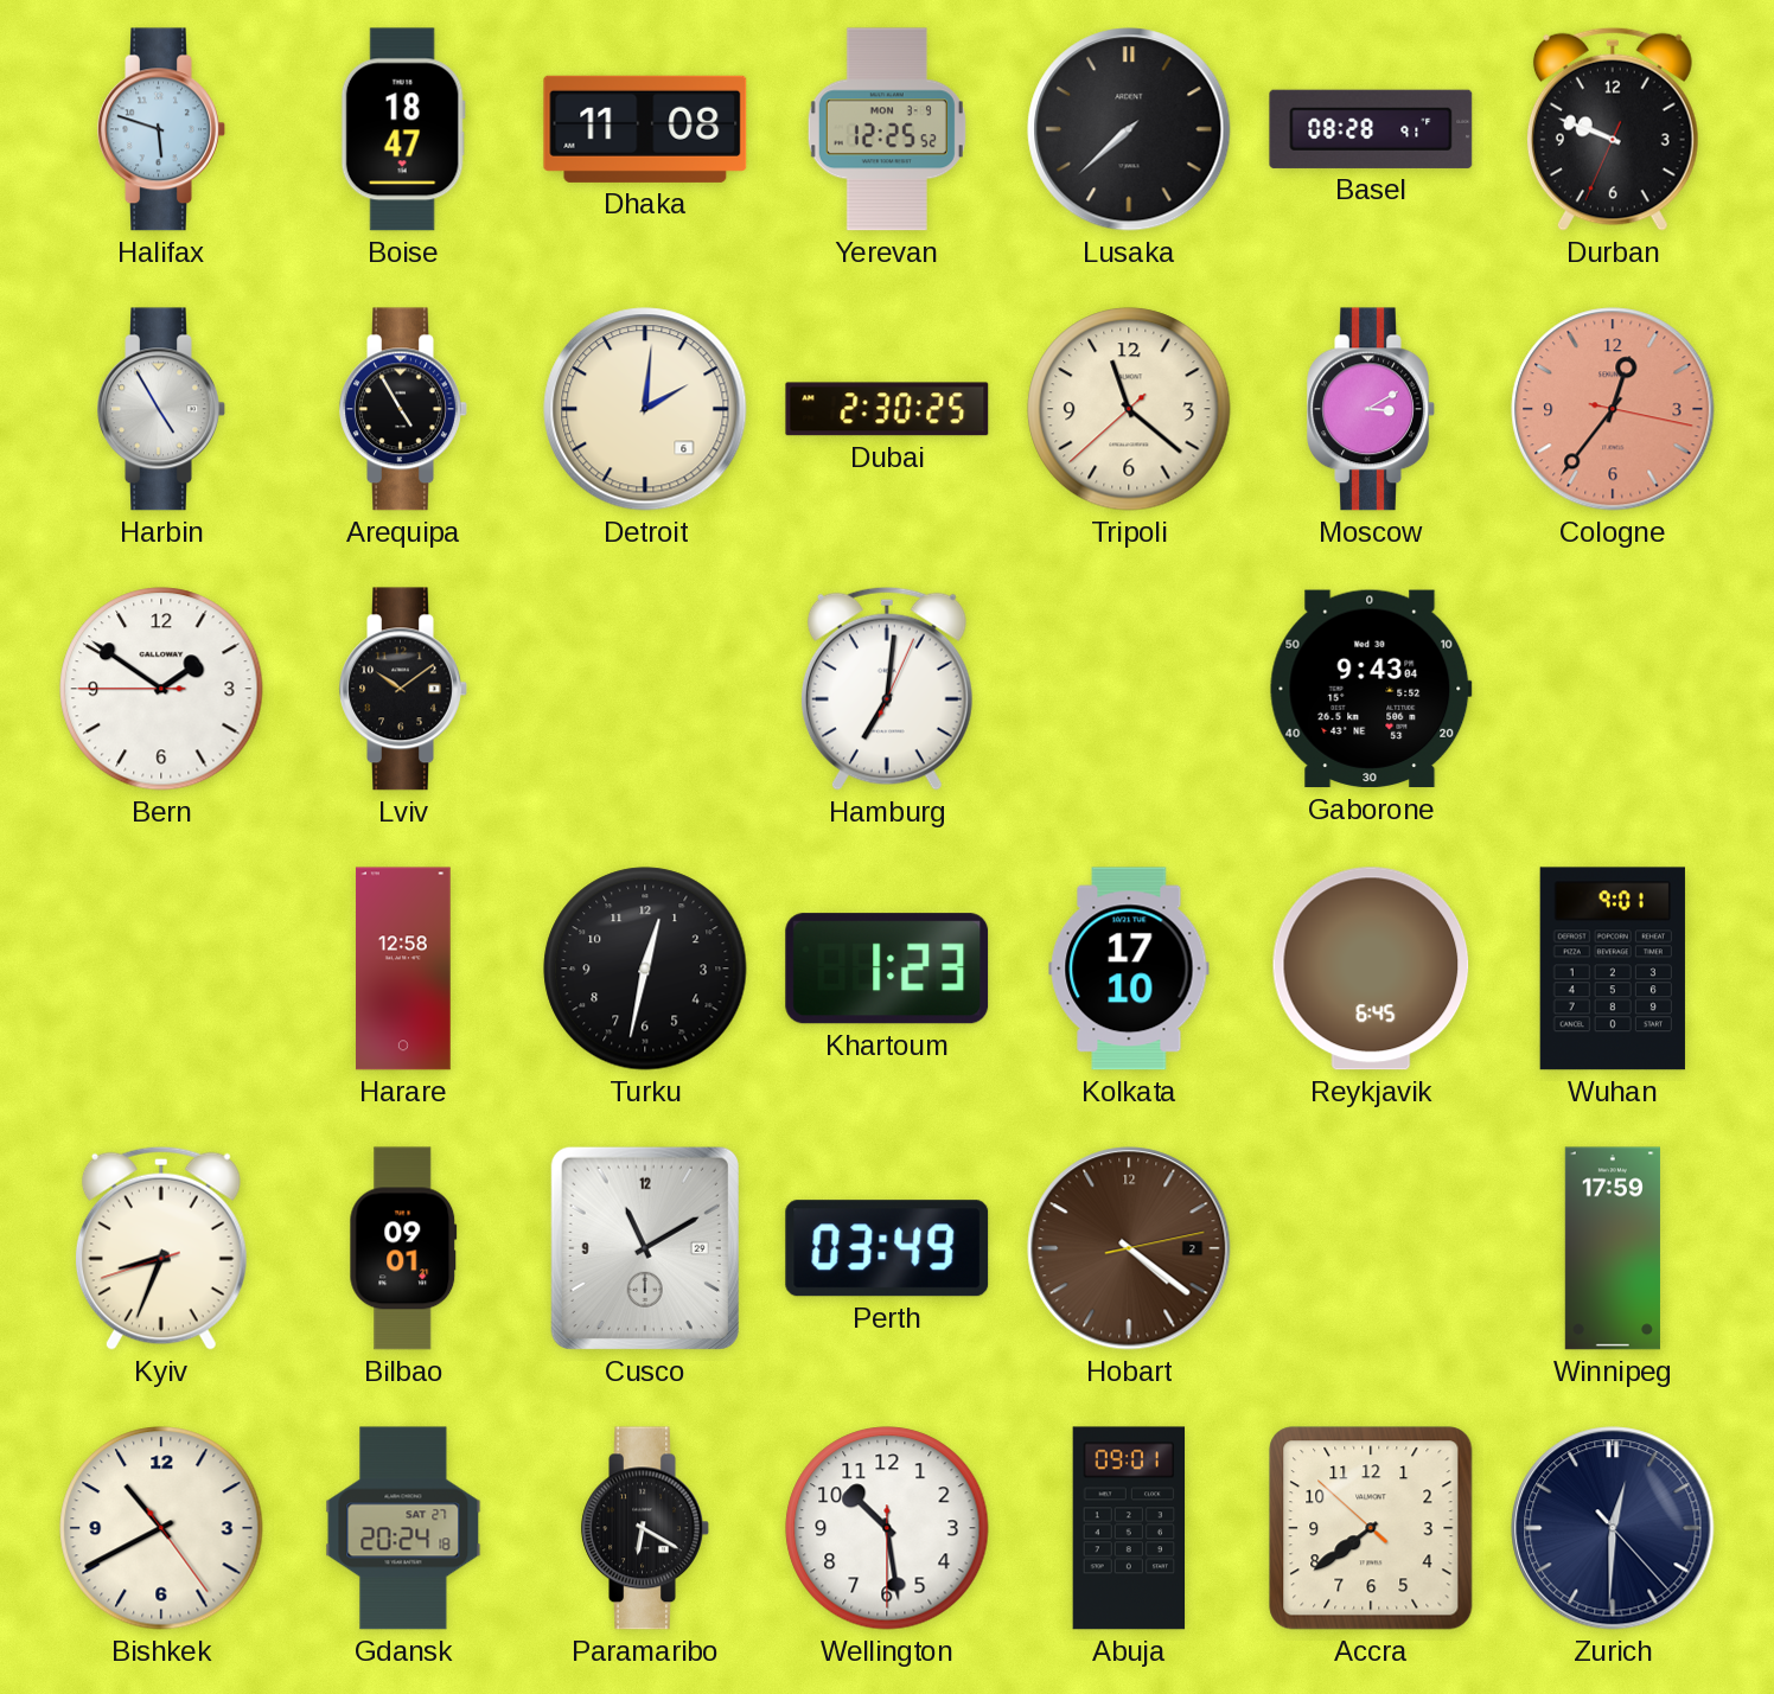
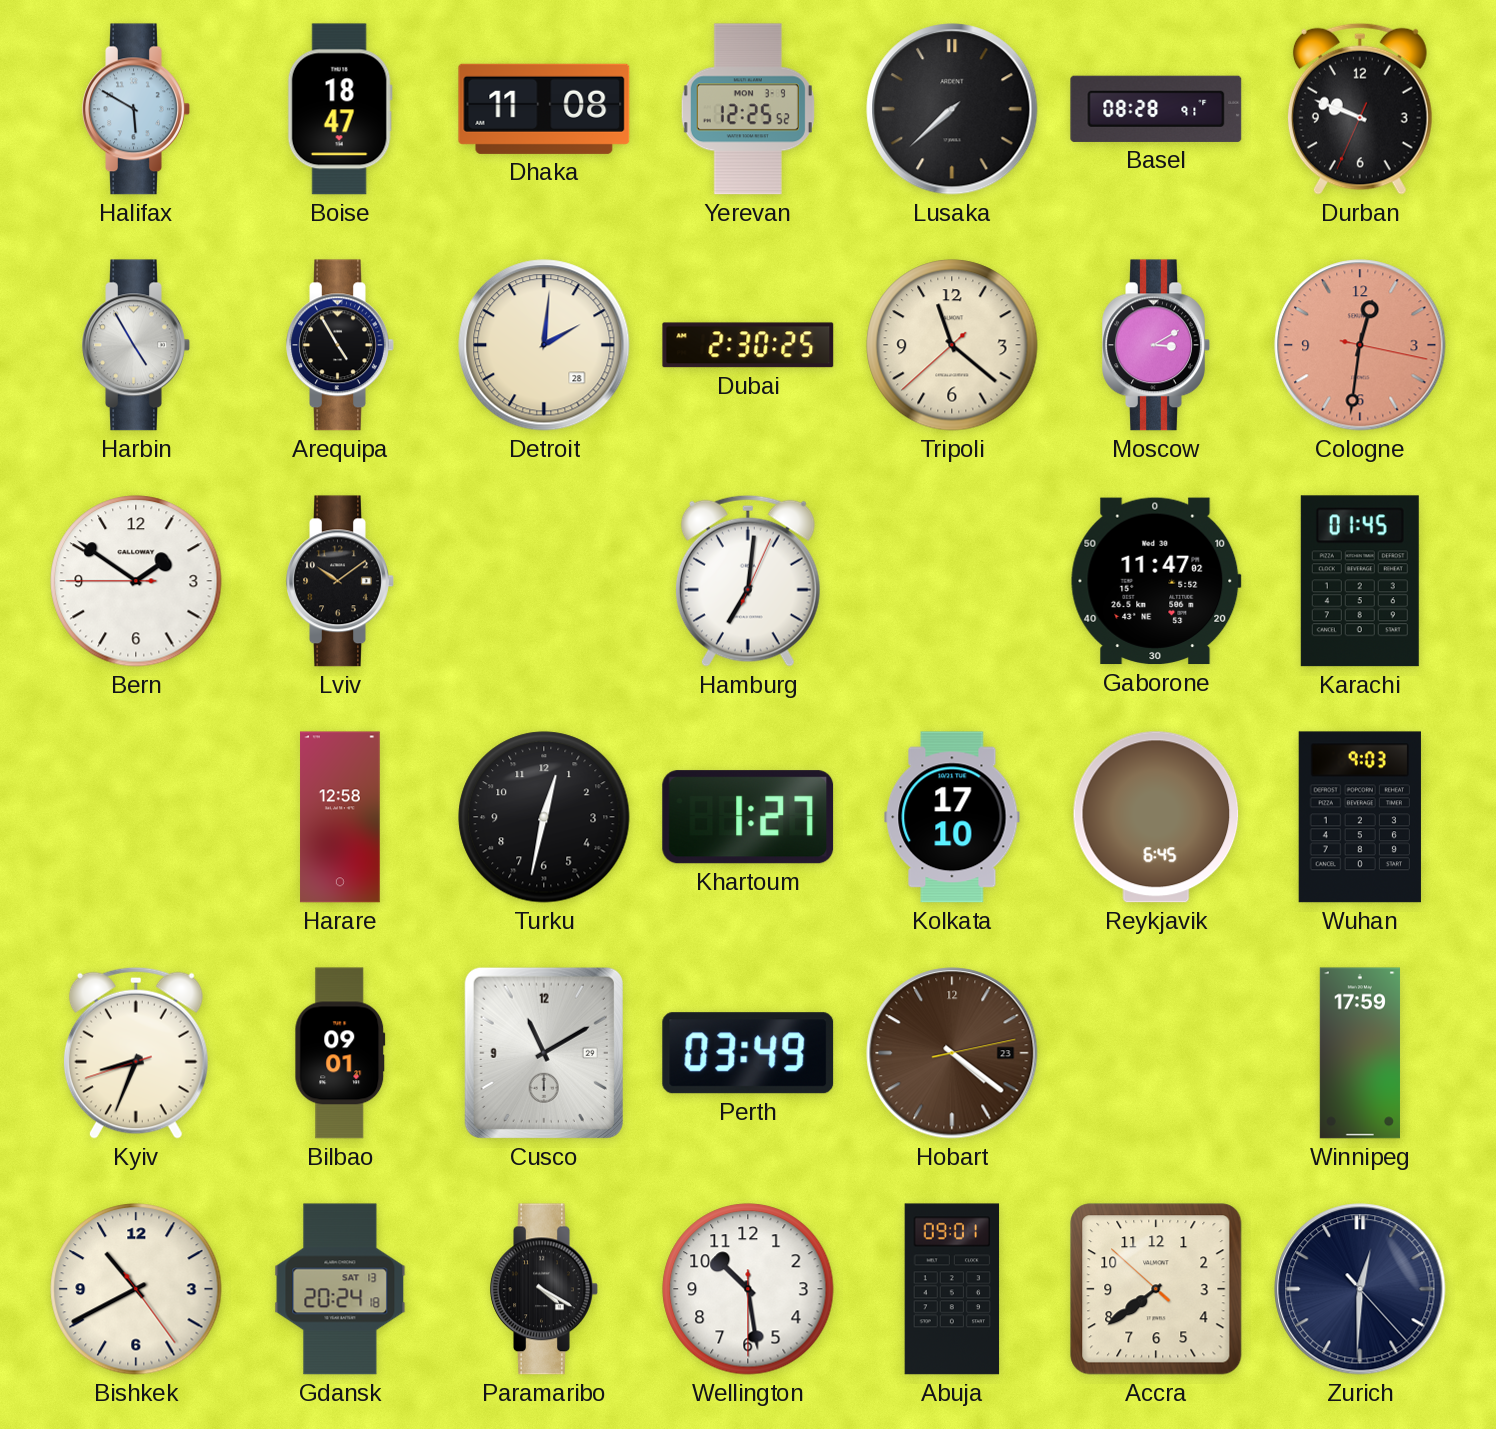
Halifax: 5:48 -> 5:50
Detroit date: 6 -> 28
Cologne: 12:36 -> 12:31
Gaborone: 9:43 -> 11:47
Karachi: none -> 01:45
Khartoum: 1:23 -> 1:27
Wuhan: 9:01 -> 9:03
Hobart date: 2 -> 23
Gdansk date: SAT 27 -> SAT 13
Paramaribo: 6:20 -> 4:20
